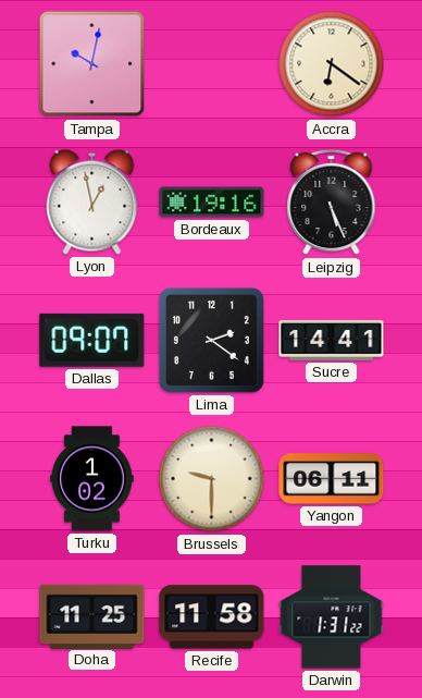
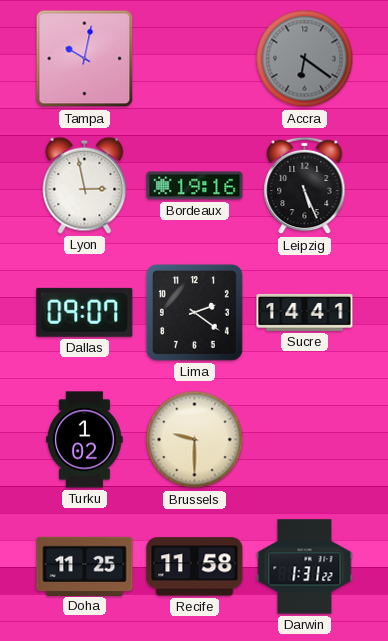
Accra dial: cream -> grey
Lyon: 12:58 -> 2:58
Yangon: 06:11 -> none
